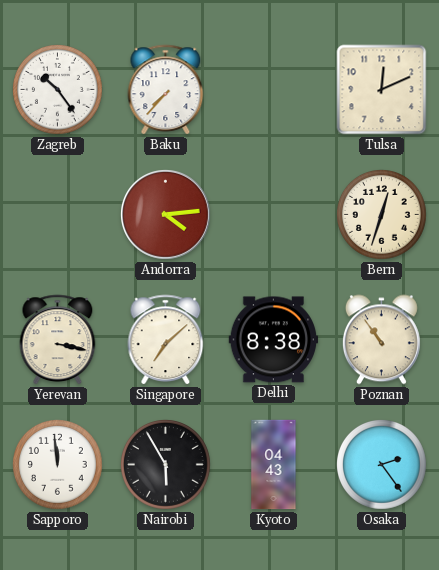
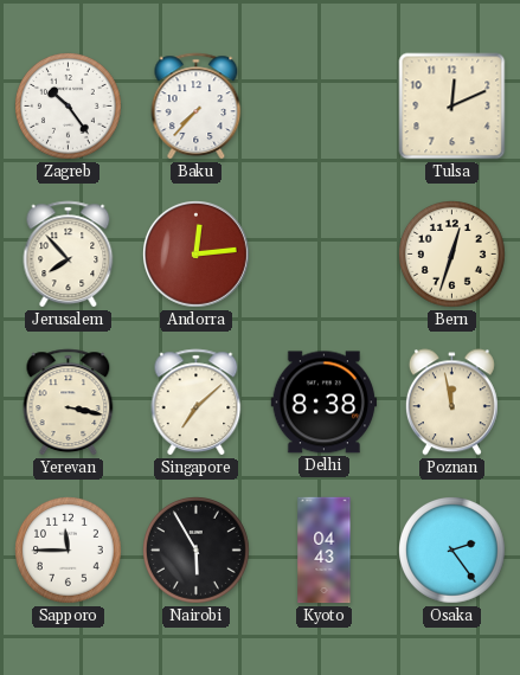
Jerusalem: none -> 7:53
Andorra: 4:14 -> 12:14
Poznan: 10:54 -> 11:58
Sapporo: 11:59 -> 11:45
